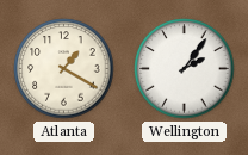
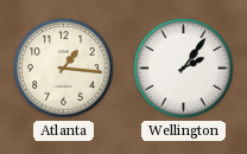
Atlanta: 1:20 -> 1:16
